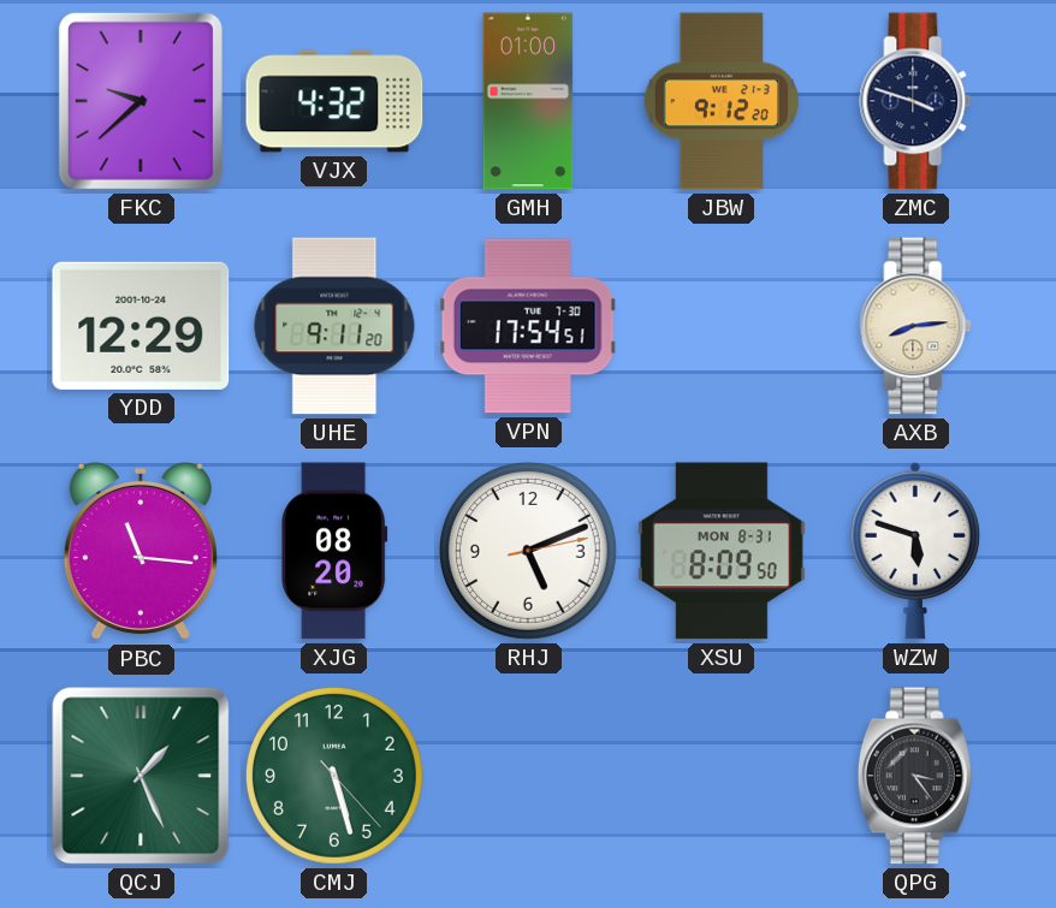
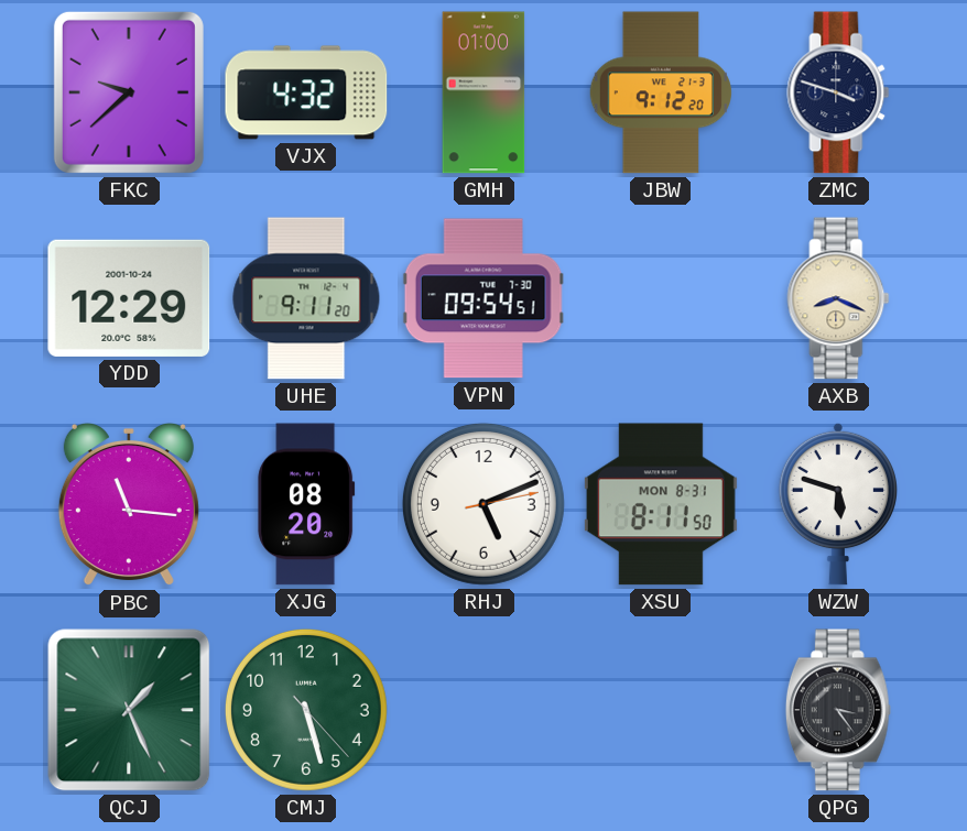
VPN: 17:54 -> 09:54
AXB: 8:14 -> 8:19
XSU: 8:09 -> 8:11
